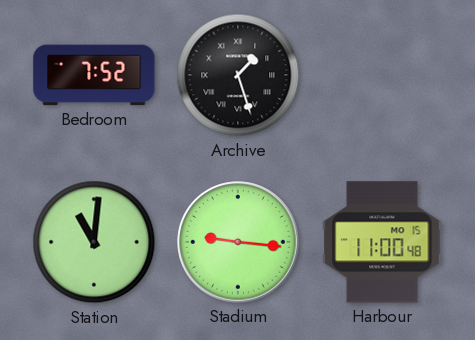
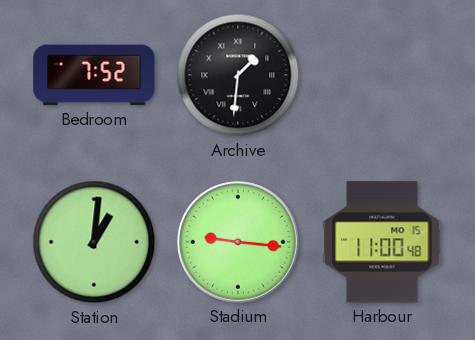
Archive: 1:27 -> 1:31
Station: 11:01 -> 1:01
